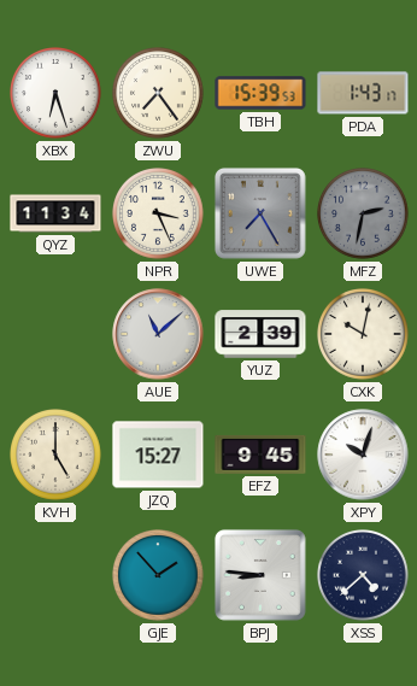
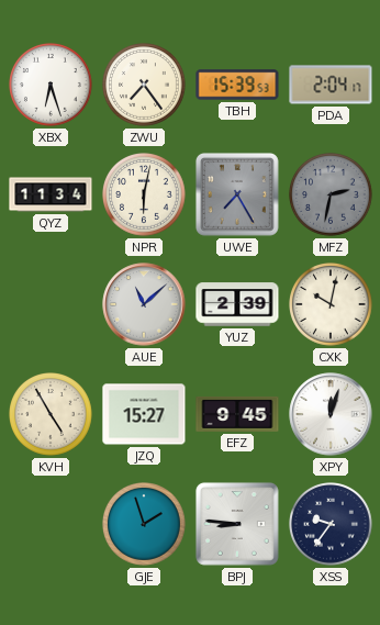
PDA: 1:43 -> 2:04
NPR: 3:26 -> 6:02
KVH: 5:00 -> 4:55
XPY: 10:03 -> 12:03
GJE: 1:53 -> 1:57
XSS: 4:38 -> 9:36
